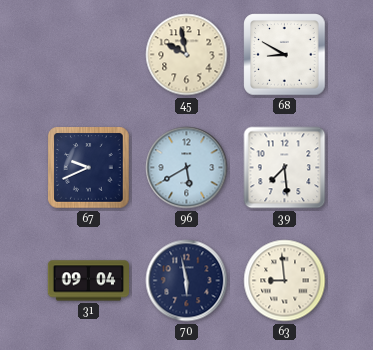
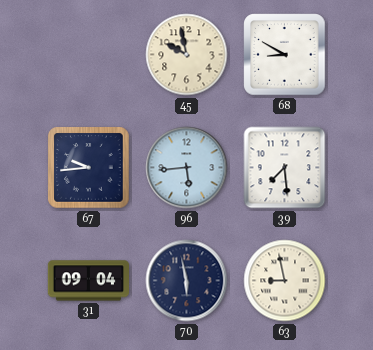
67: 9:41 -> 9:44
96: 5:40 -> 5:44
63: 8:59 -> 8:58
